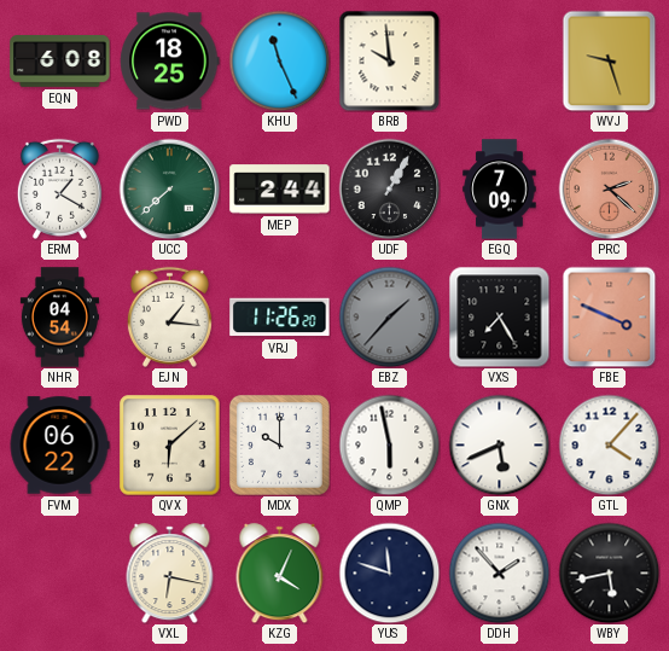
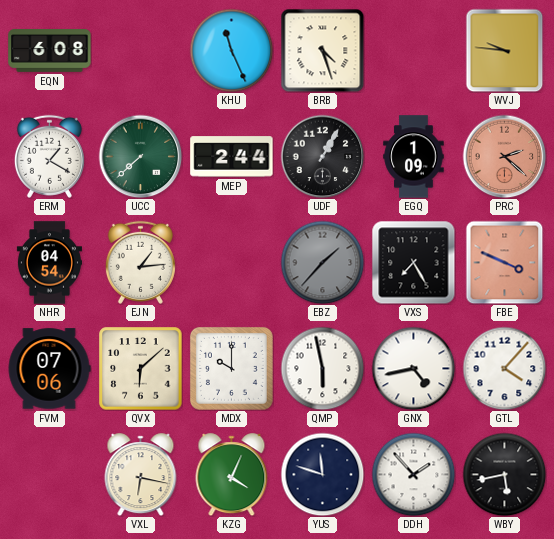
PWD: 18:25 -> none
BRB: 9:59 -> 4:27
WVJ: 9:27 -> 9:46
EGQ: 7:09 -> 1:09
EJN: 1:16 -> 1:14
VRJ: 11:26 -> none
FVM: 06:22 -> 07:06
GNX: 5:41 -> 4:43
